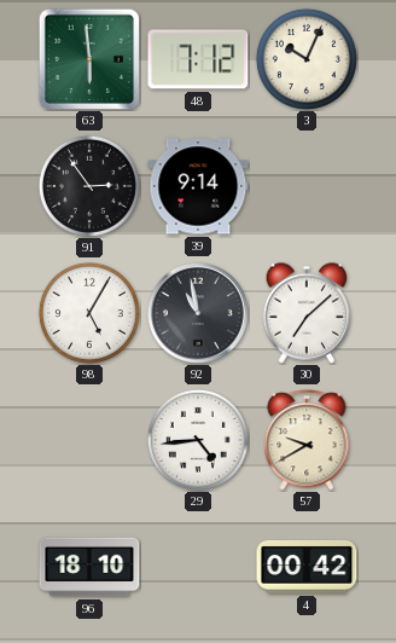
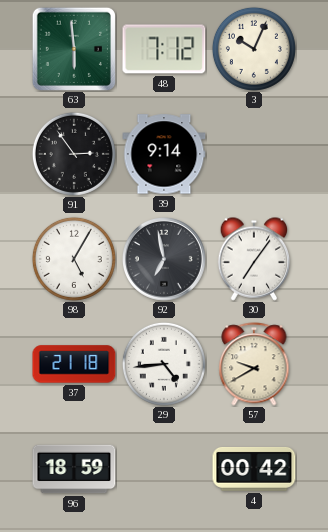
92: 10:58 -> 6:58
30: 7:08 -> 7:06
37: none -> 21:18
96: 18:10 -> 18:59
